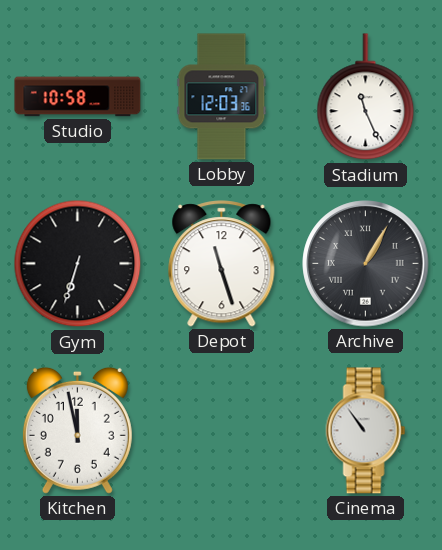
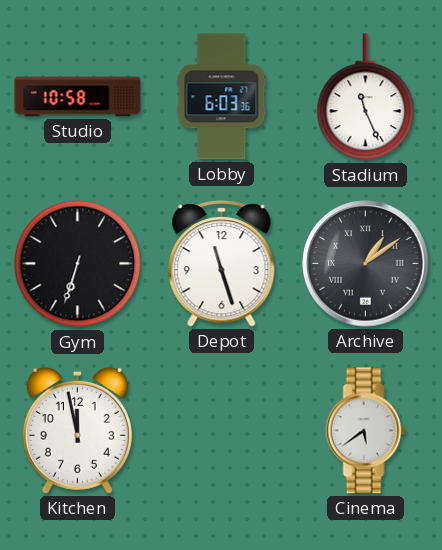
Lobby: 12:03 -> 6:03
Archive: 1:05 -> 1:09
Cinema: 10:54 -> 5:39
